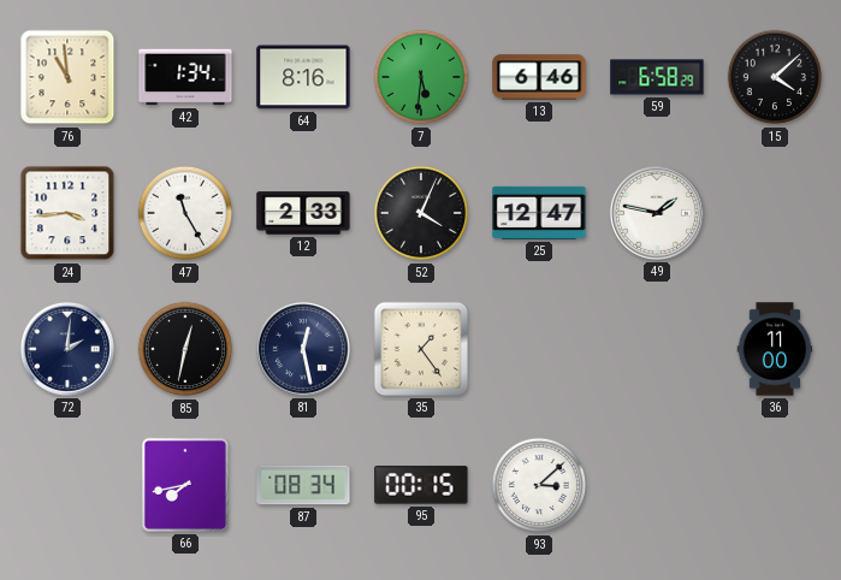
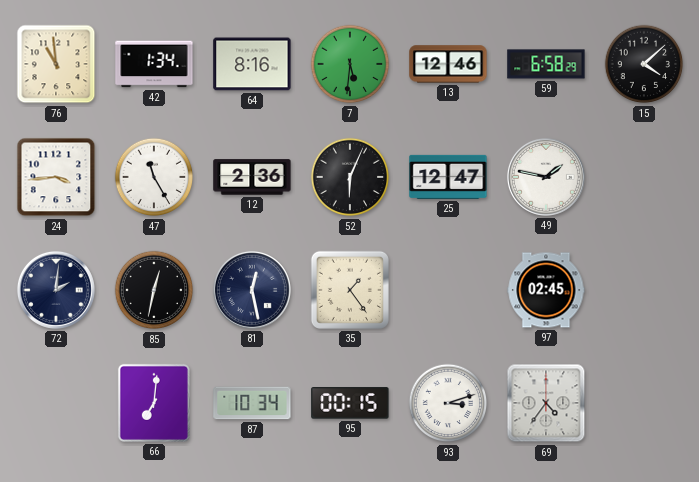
13: 6:46 -> 12:46
12: 2:33 -> 2:36
52: 4:04 -> 6:04
97: none -> 02:45
36: 11:00 -> none
66: 7:43 -> 7:01
87: 08:34 -> 10:34
93: 3:08 -> 3:12
69: none -> 4:36
